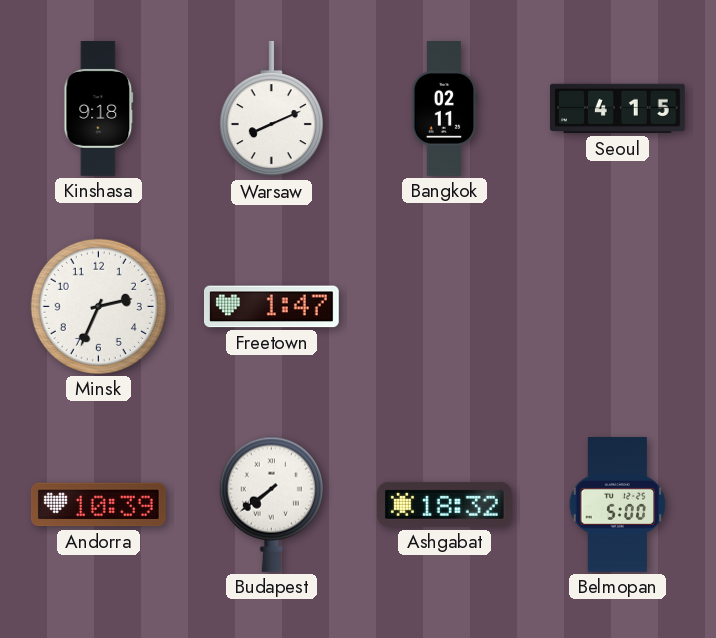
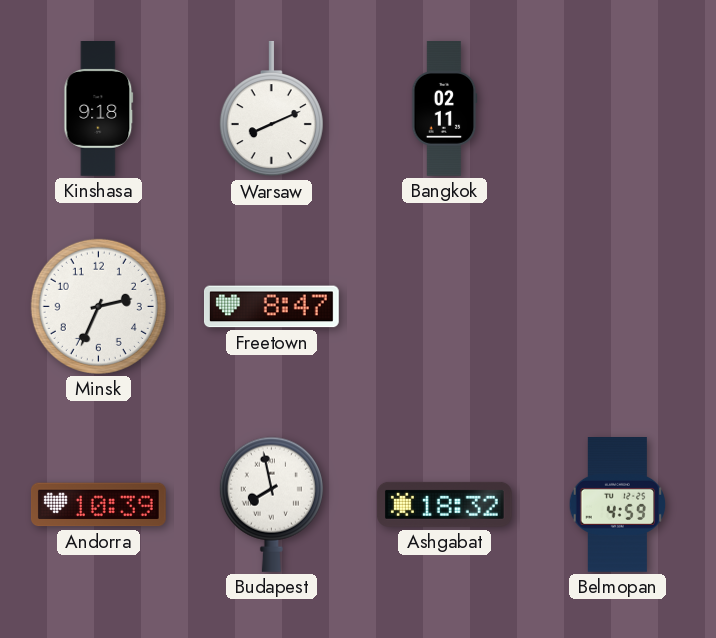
Seoul: 4:15 -> none
Freetown: 1:47 -> 8:47
Budapest: 7:39 -> 7:58
Belmopan: 5:00 -> 4:59
